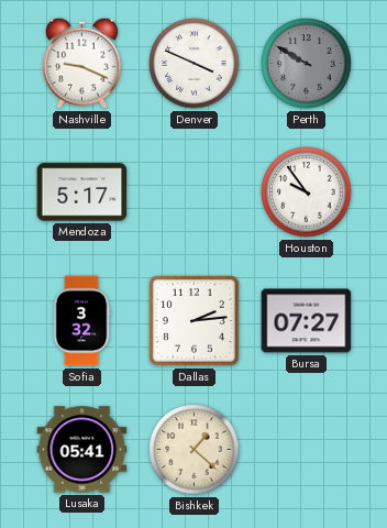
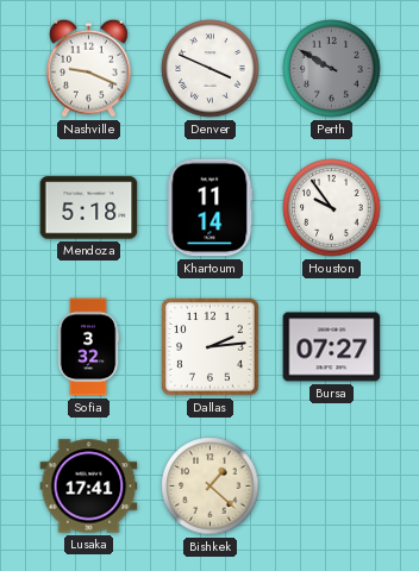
Mendoza: 5:17 -> 5:18
Khartoum: none -> 11:14
Lusaka: 05:41 -> 17:41
